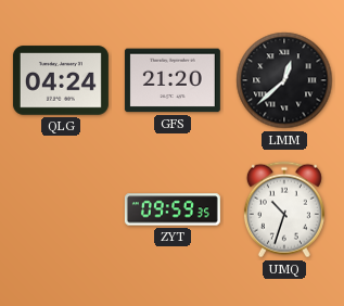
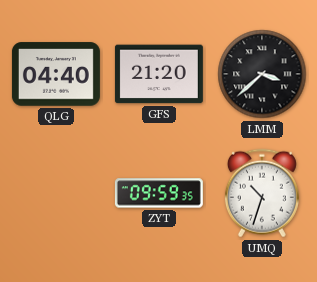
QLG: 04:24 -> 04:40
LMM: 12:38 -> 3:38
